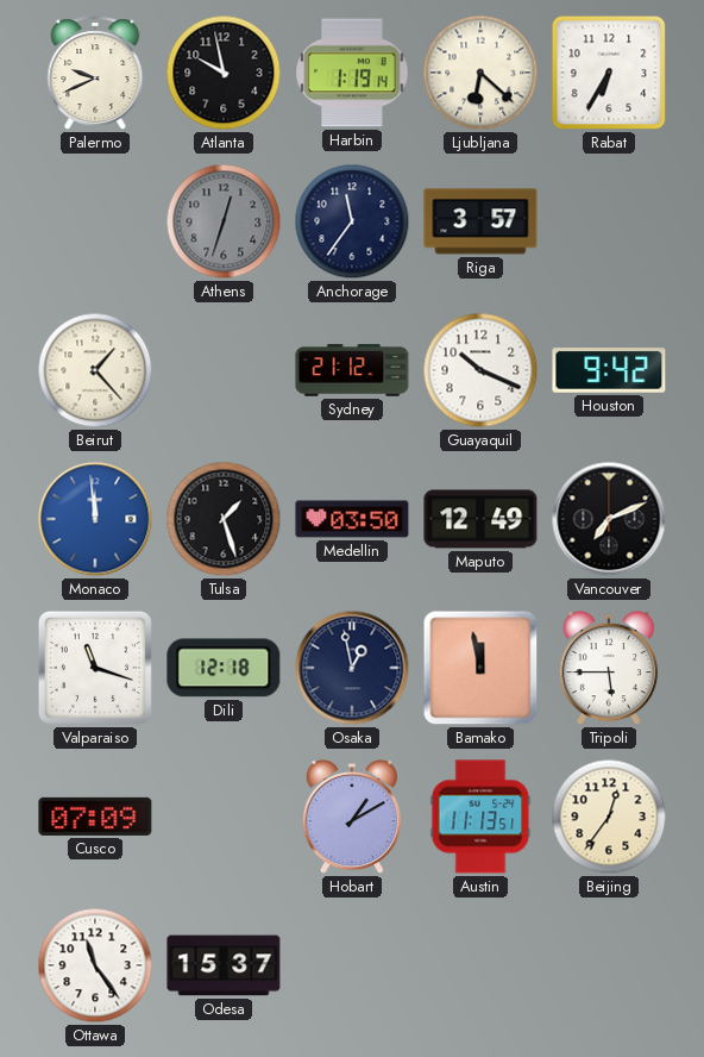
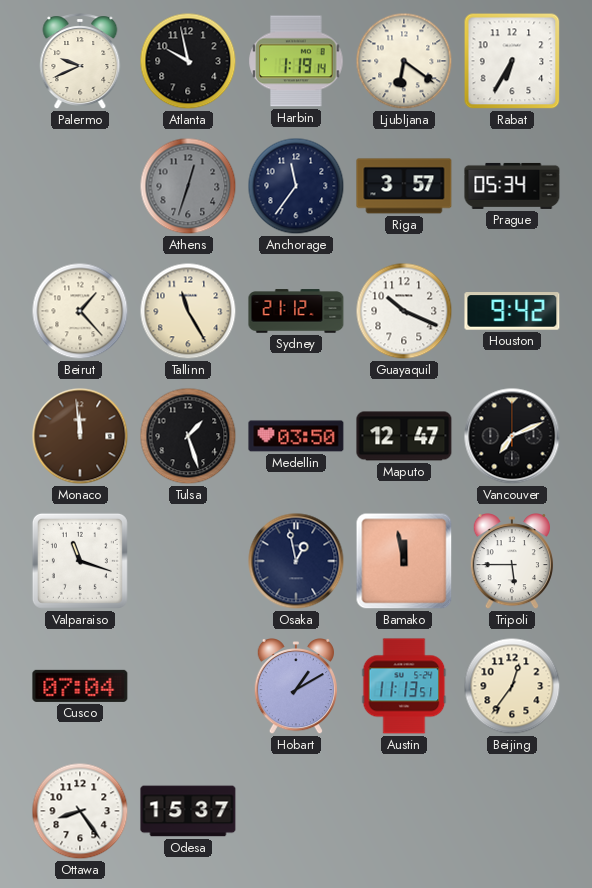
Ljubljana: 6:22 -> 6:21
Prague: none -> 05:34
Tallinn: none -> 11:25
Monaco dial: blue -> brown
Maputo: 12:49 -> 12:47
Dili: 12:18 -> none
Cusco: 07:09 -> 07:04
Ottawa: 11:24 -> 8:24
